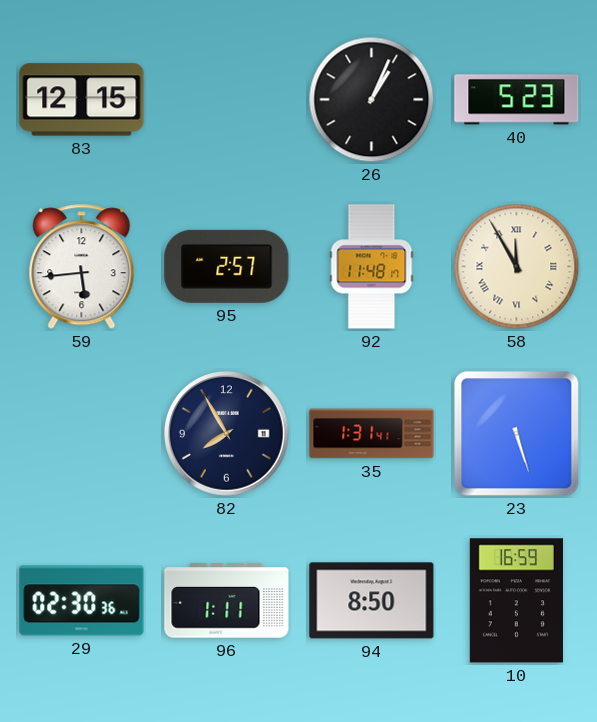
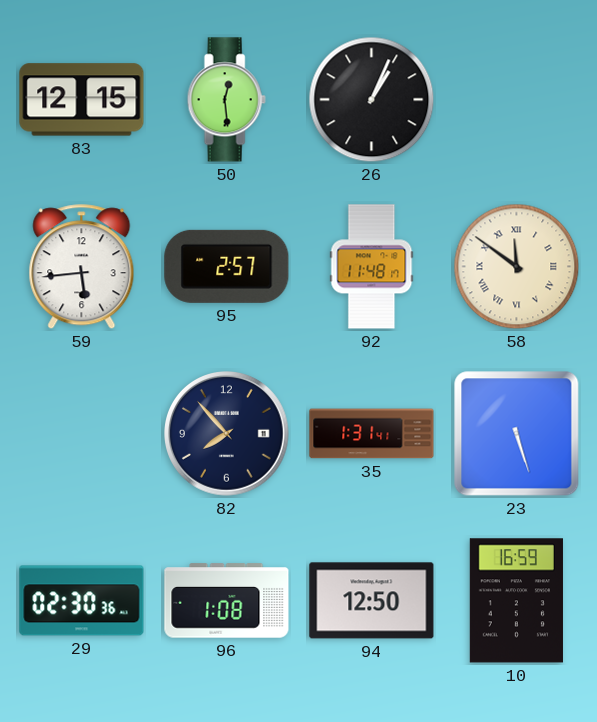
50: none -> 12:29
40: 5:23 -> none
58: 11:55 -> 11:51
82: 7:55 -> 7:53
96: 1:11 -> 1:08
94: 8:50 -> 12:50
